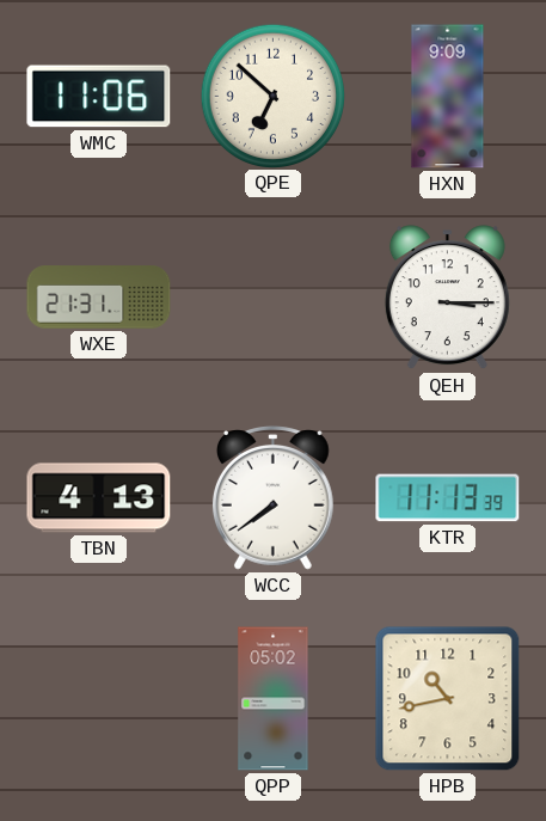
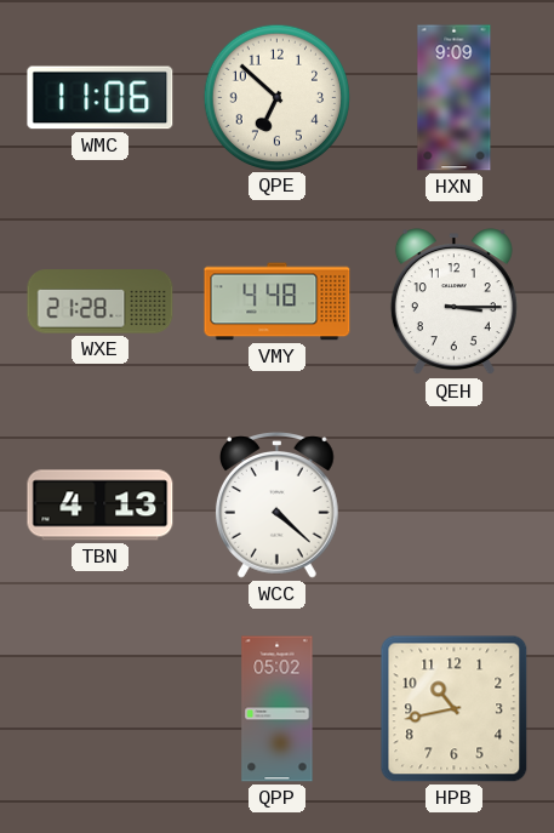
WXE: 21:31 -> 21:28
VMY: none -> 4:48
WCC: 7:39 -> 4:22
KTR: 11:13 -> none
